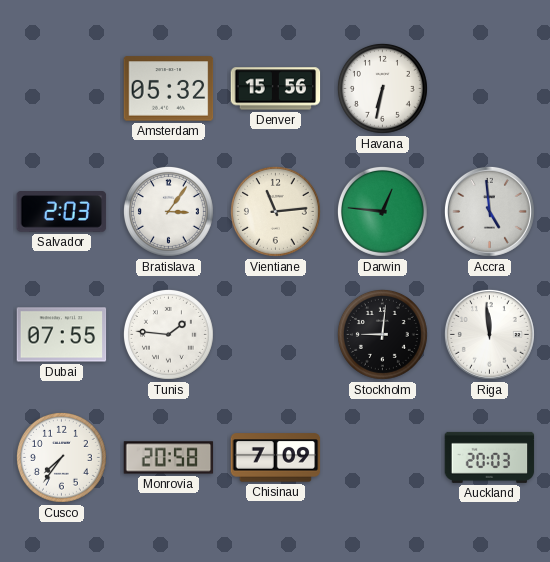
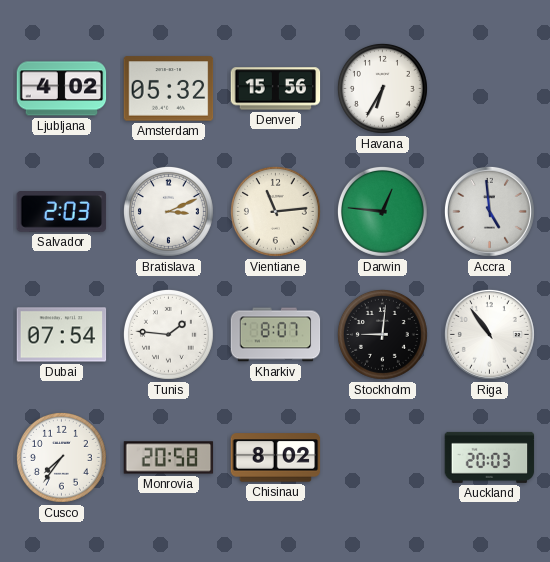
Ljubljana: none -> 4:02
Havana: 6:32 -> 6:35
Bratislava: 3:06 -> 3:11
Dubai: 07:55 -> 07:54
Kharkiv: none -> 8:07
Riga: 11:59 -> 10:54
Chisinau: 7:09 -> 8:02
